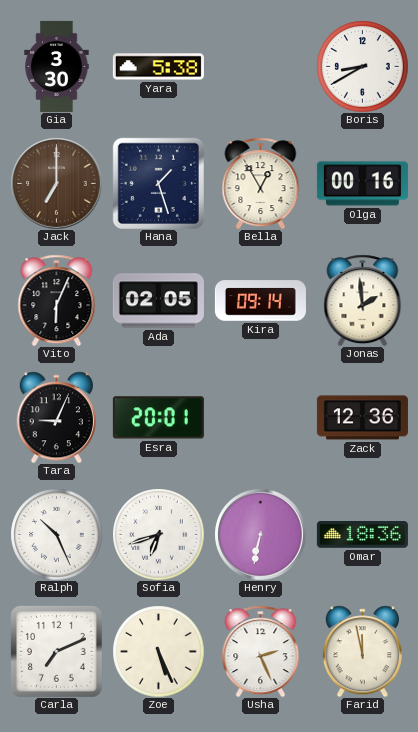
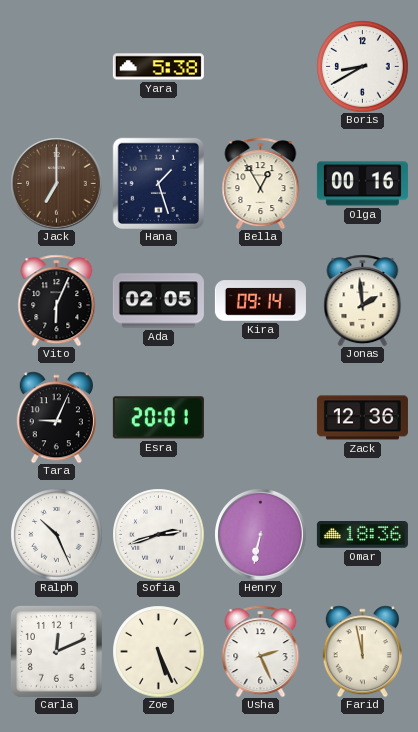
Gia: 3:30 -> none
Sofia: 6:42 -> 2:42
Carla: 7:11 -> 12:11
